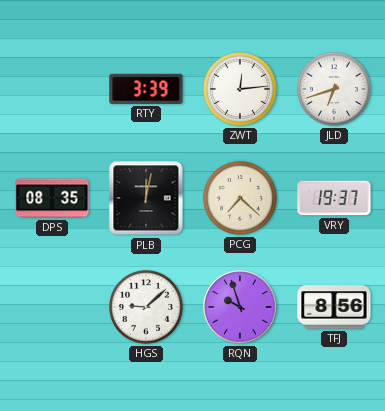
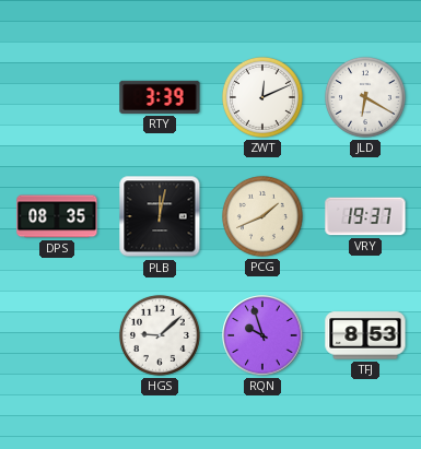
ZWT: 12:14 -> 12:11
JLD: 6:42 -> 6:20
PCG: 7:22 -> 1:41
TFJ: 8:56 -> 8:53
